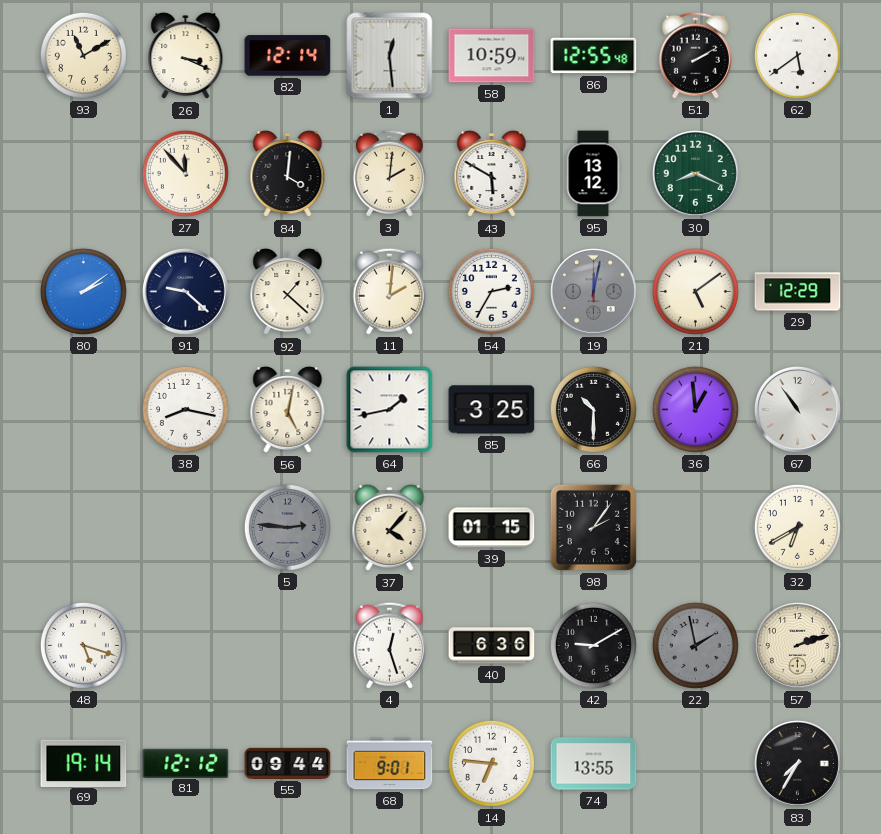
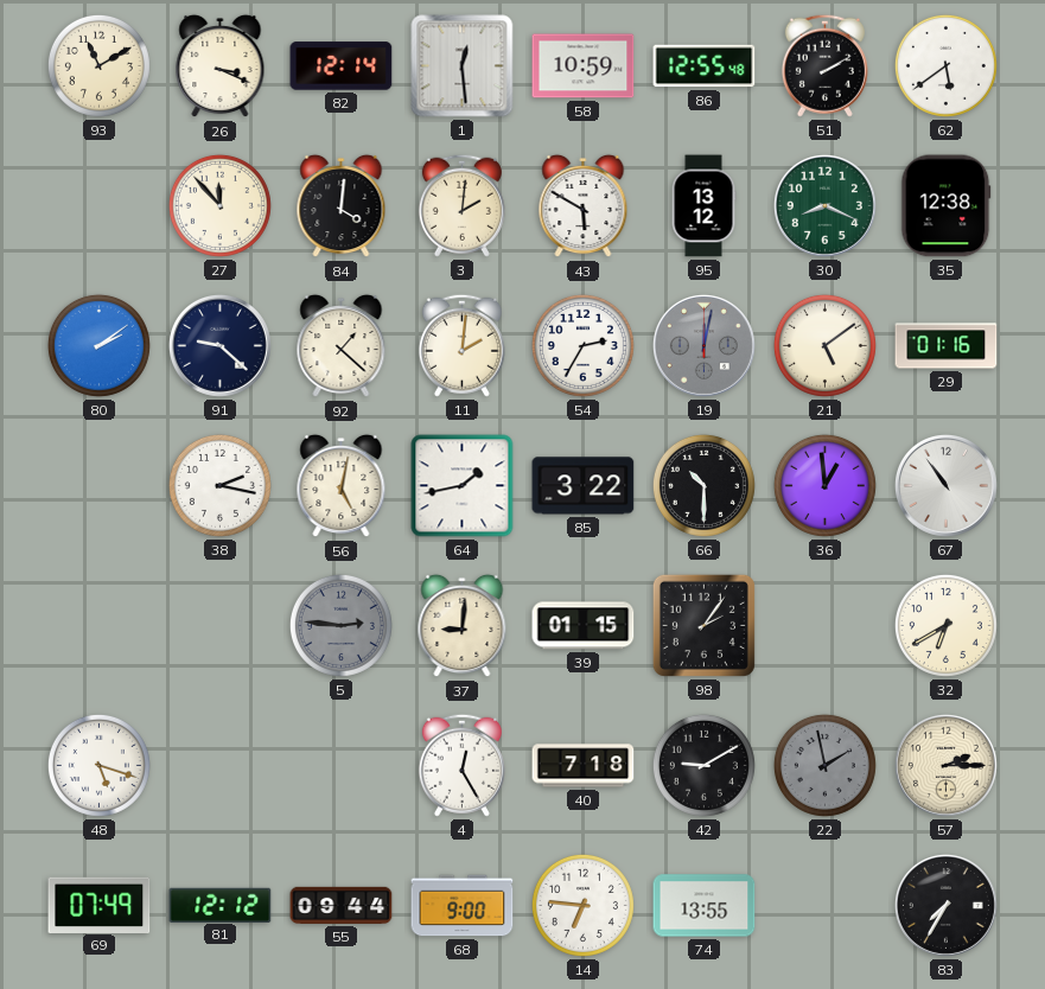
35: none -> 12:38
29: 12:29 -> 01:16
38: 8:17 -> 2:17
85: 3:25 -> 3:22
37: 4:07 -> 9:01
4: 12:27 -> 12:25
40: 6:36 -> 7:18
57: 2:12 -> 2:15
69: 19:14 -> 07:49
68: 9:01 -> 9:00
